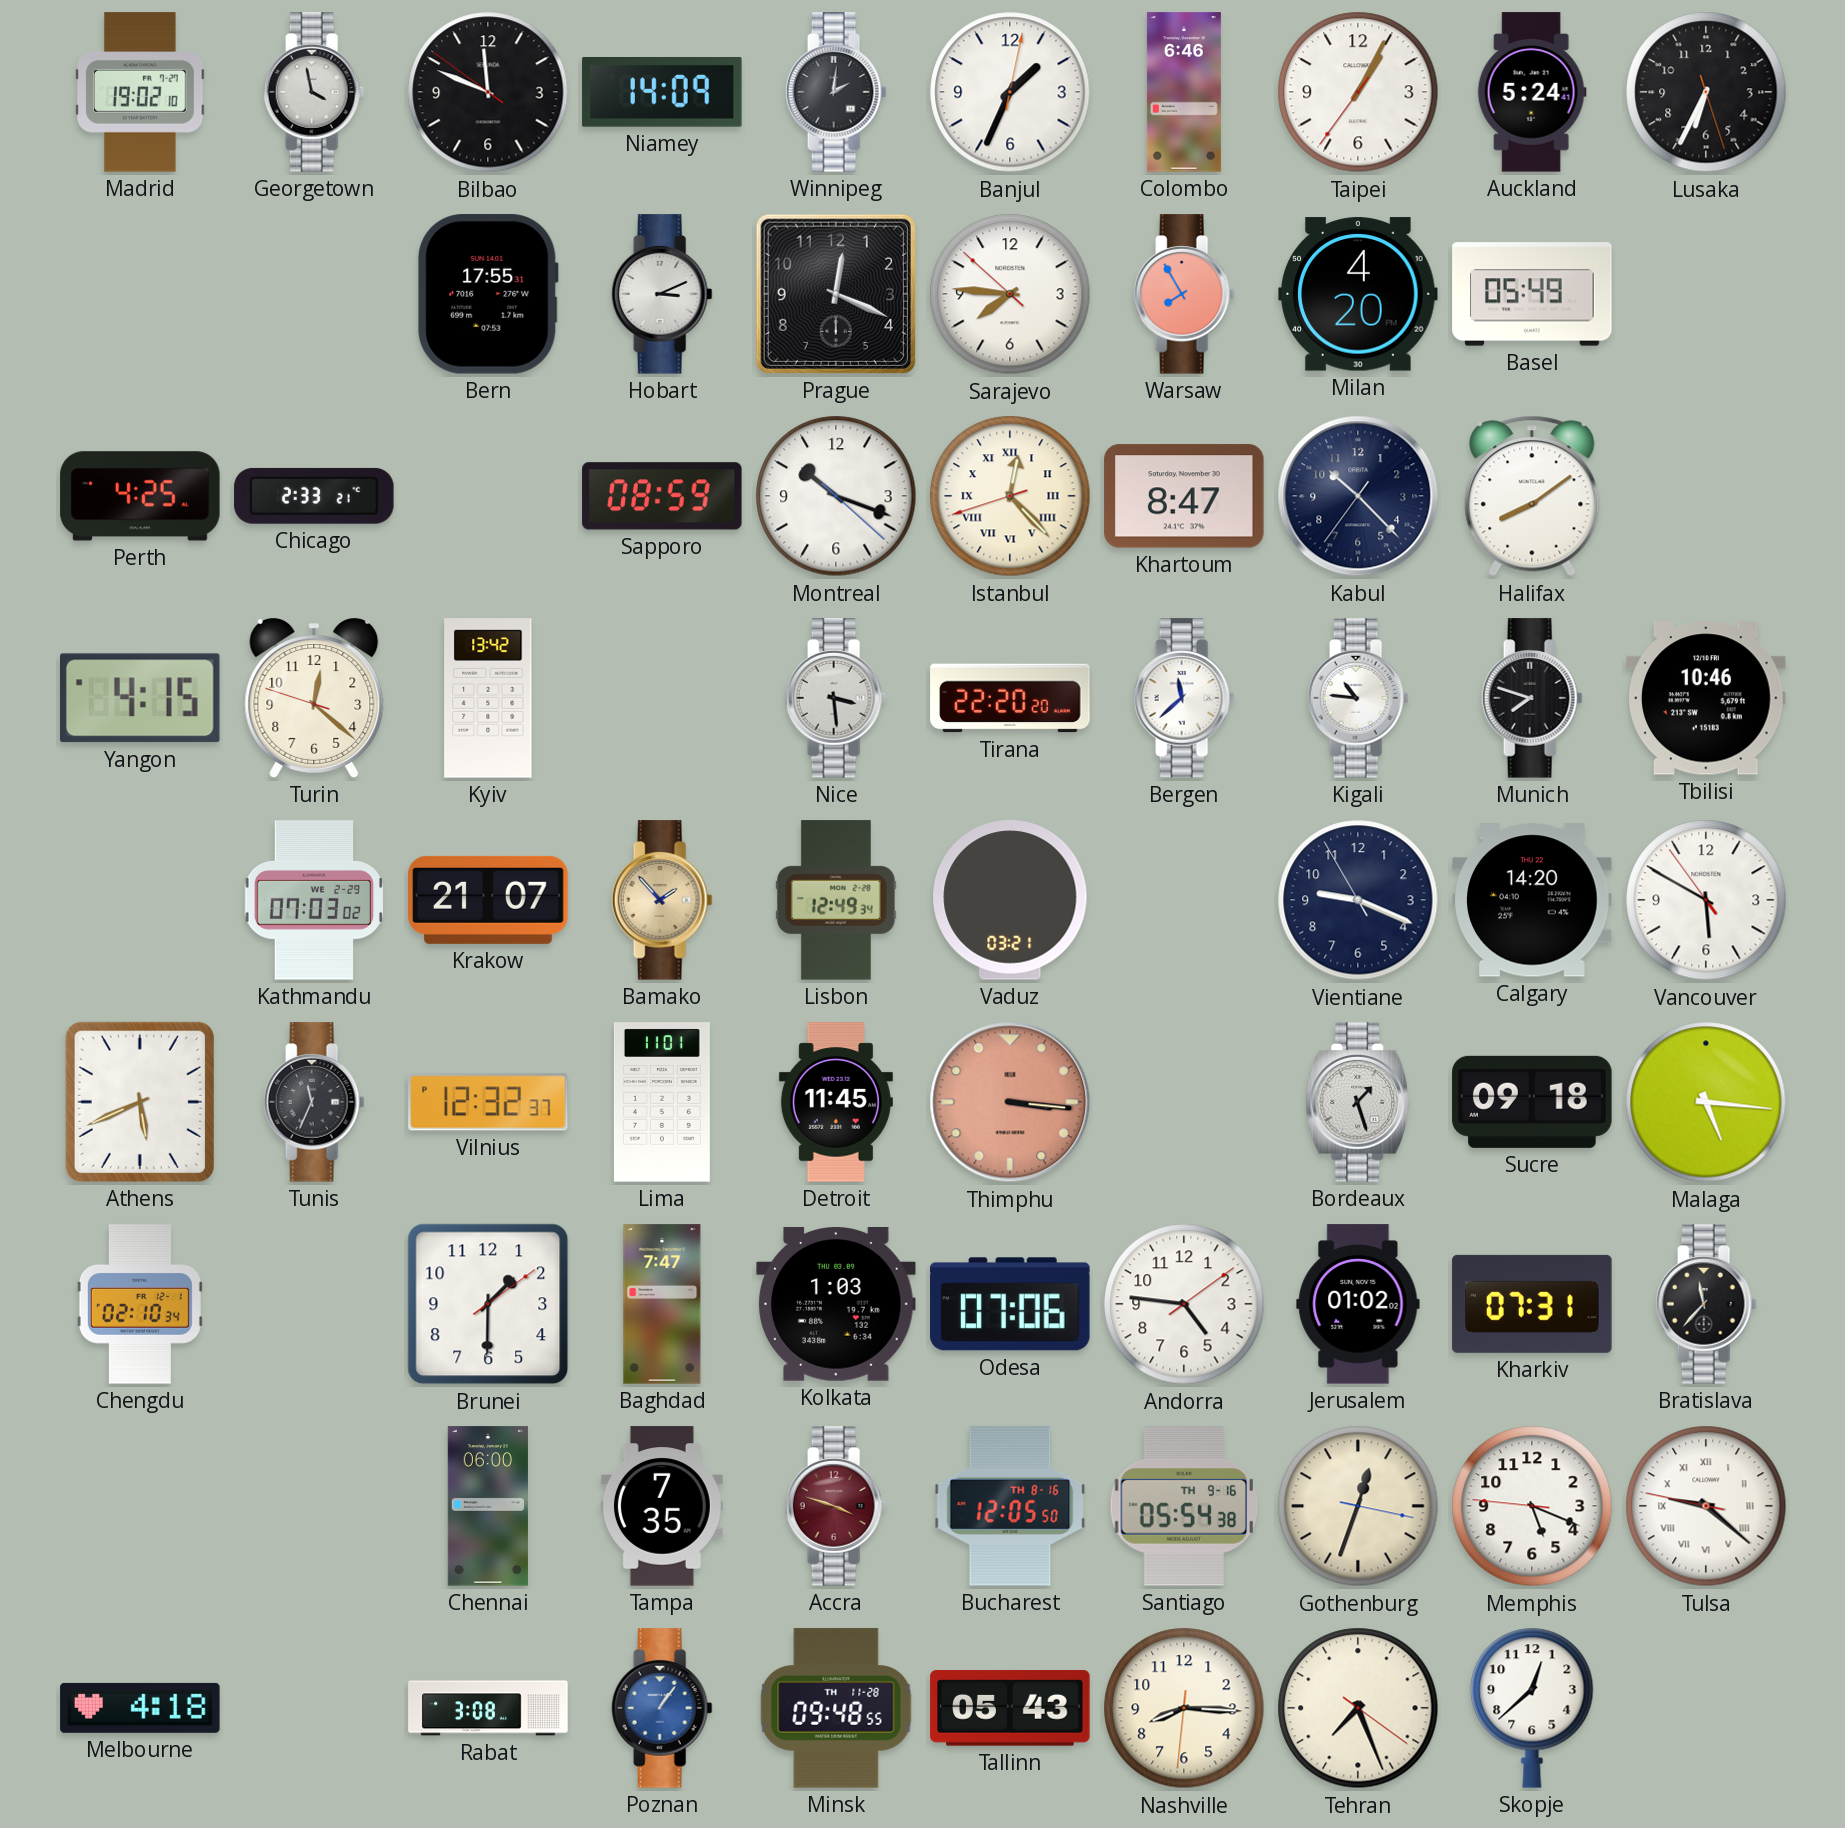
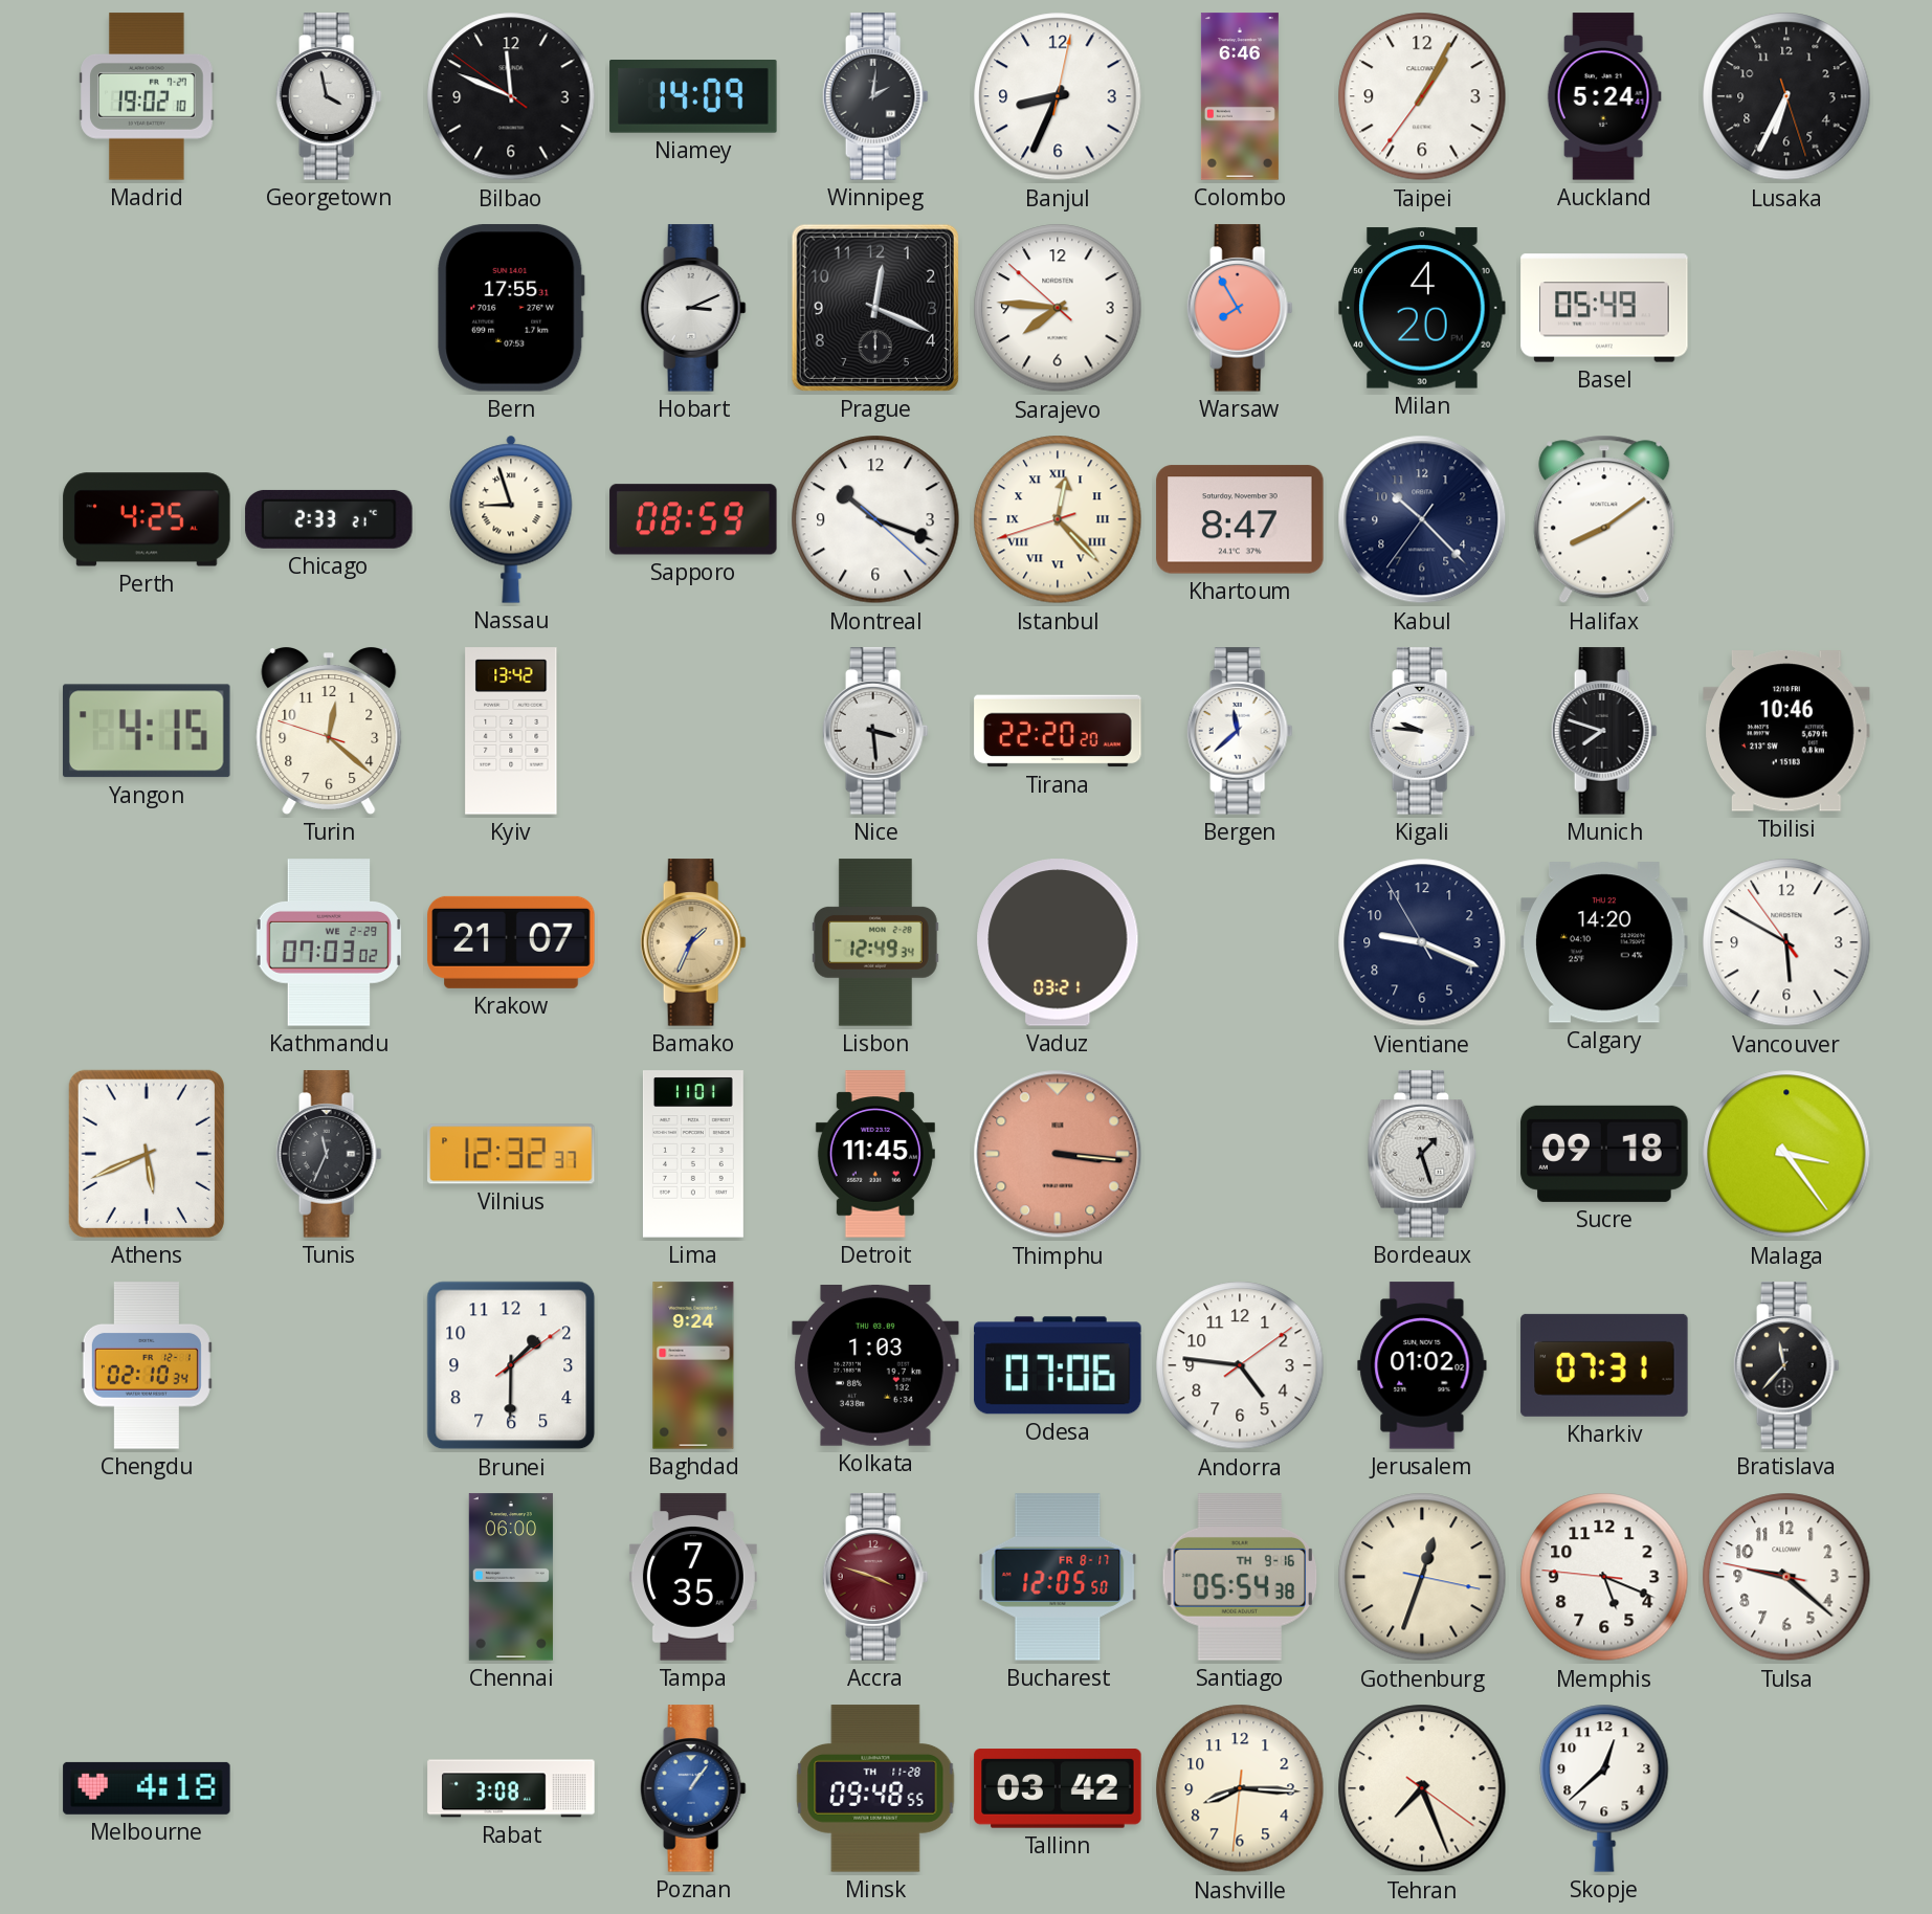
Banjul: 1:34 -> 8:34
Nassau: none -> 8:57
Kigali: 10:46 -> 9:46
Bamako: 1:53 -> 1:34
Malaga: 5:16 -> 3:24
Baghdad: 7:47 -> 9:24
Bucharest date: TH 8-16 -> FR 8-17
Tulsa numerals: Roman -> Arabic
Tallinn: 05:43 -> 03:42
